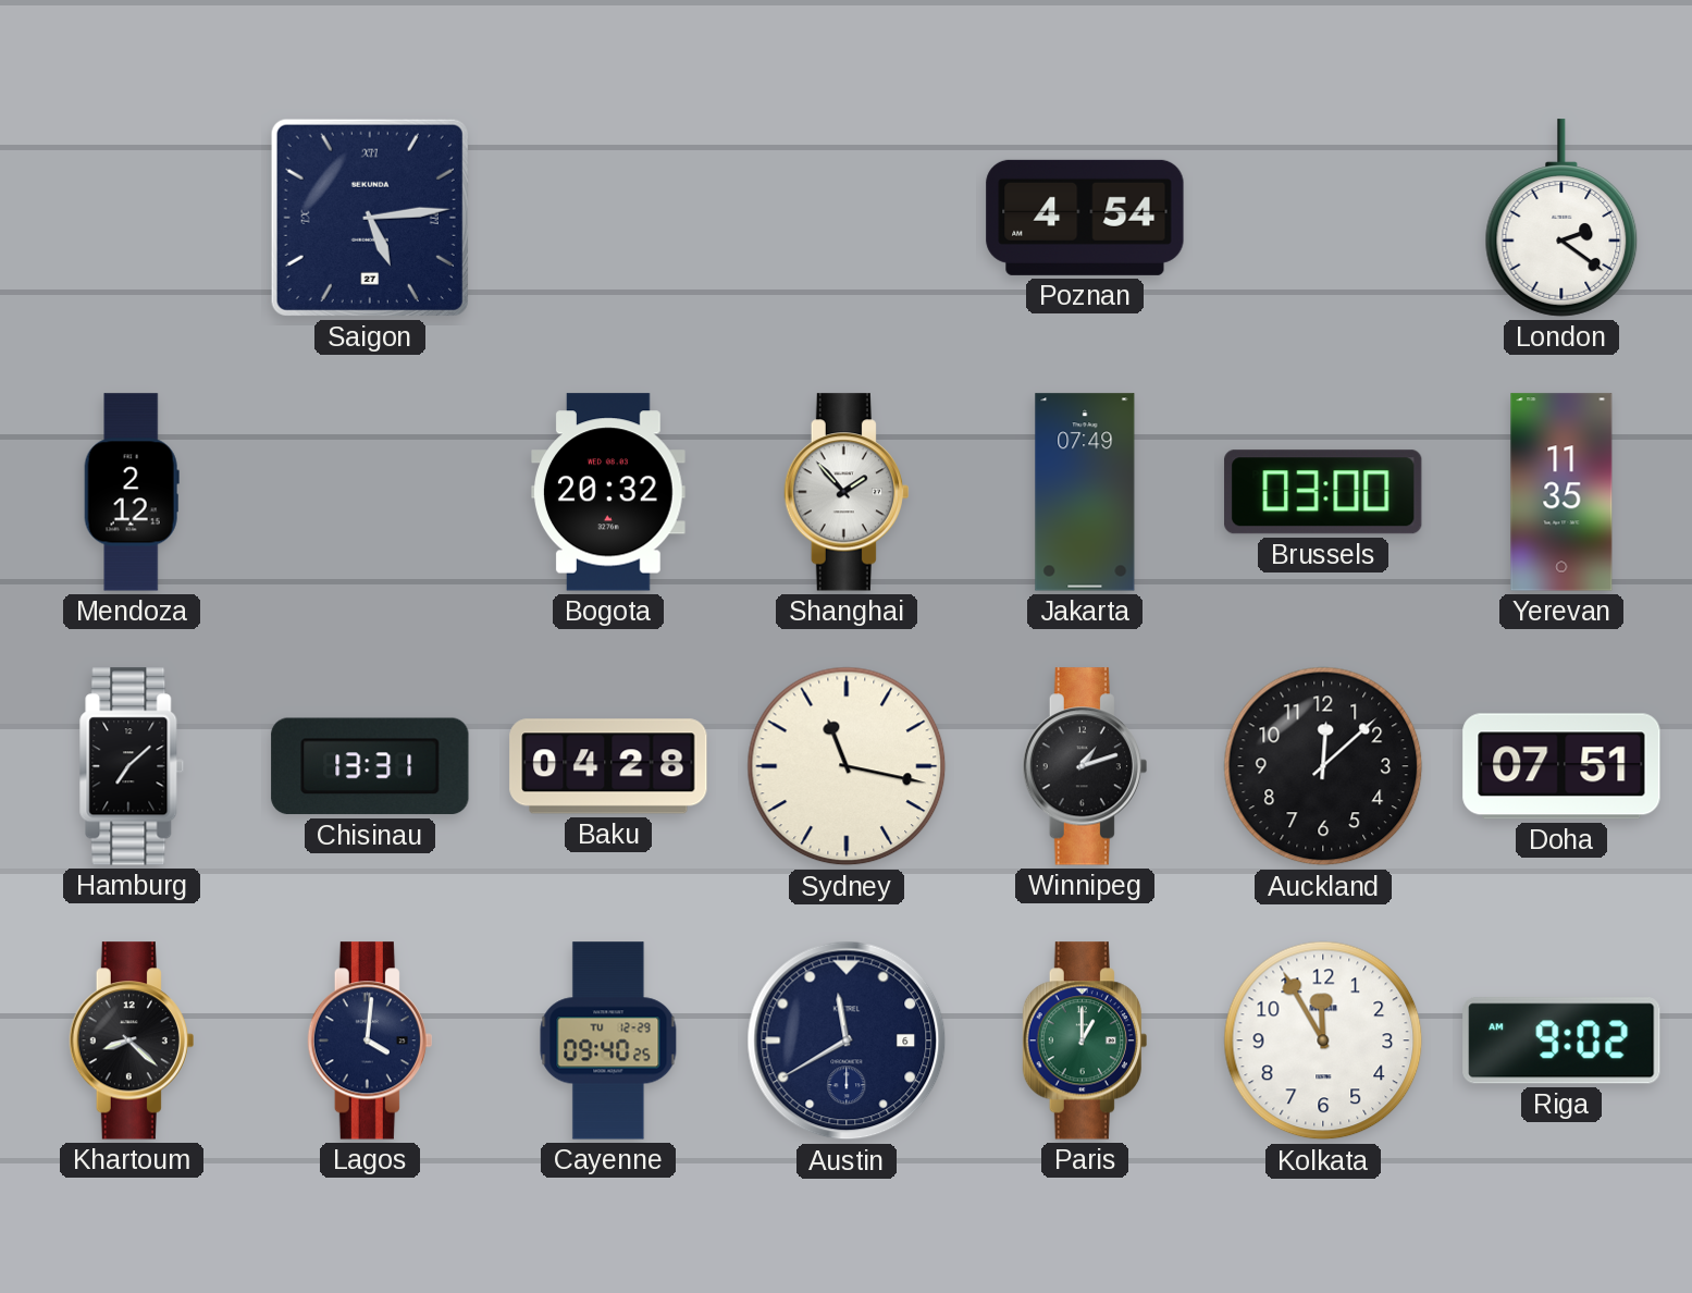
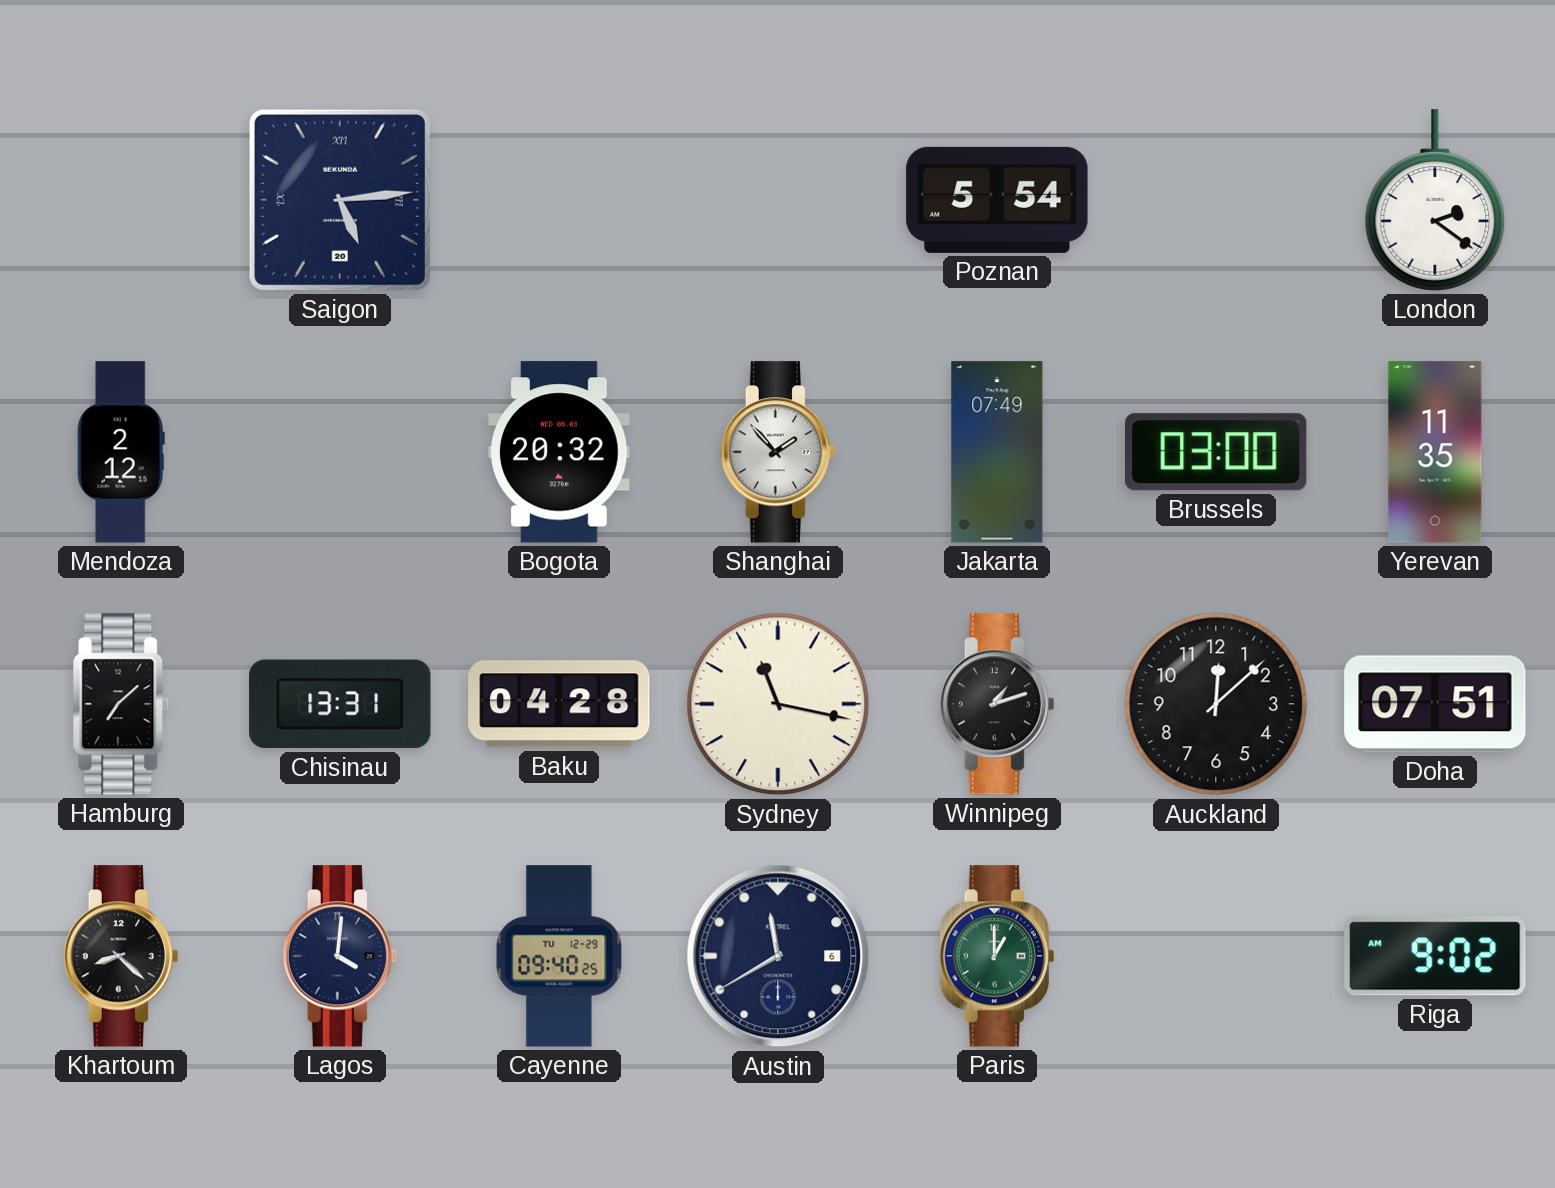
Saigon date: 27 -> 20
Poznan: 4:54 -> 5:54
Kolkata: 11:55 -> none
